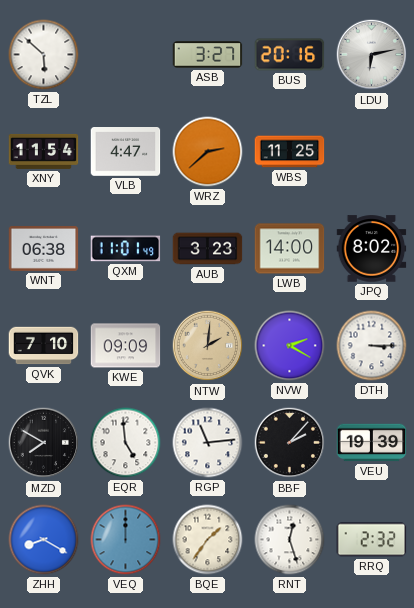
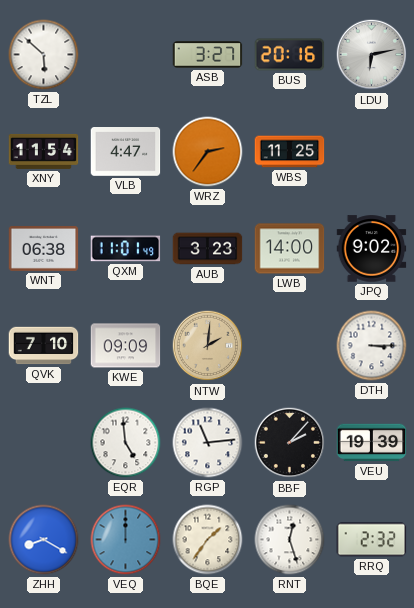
WRZ: 2:38 -> 2:36
JPQ: 8:02 -> 9:02
NVW: 2:20 -> none
MZD: 7:50 -> none
